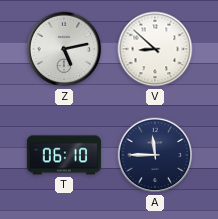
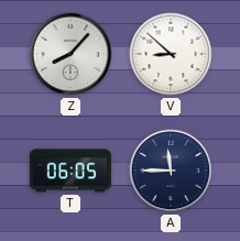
Z: 5:13 -> 8:07
T: 06:10 -> 06:05
